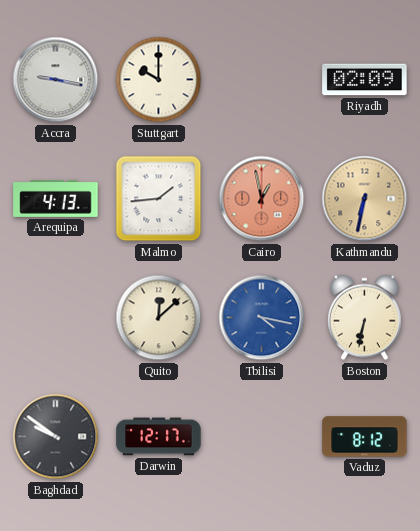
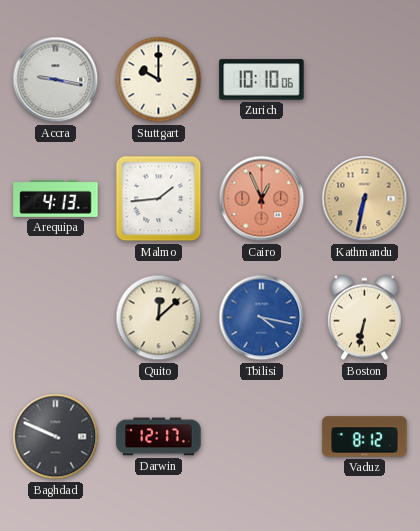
Zurich: none -> 10:10
Riyadh: 02:09 -> none
Cairo: 12:58 -> 12:56
Baghdad: 9:51 -> 9:49
